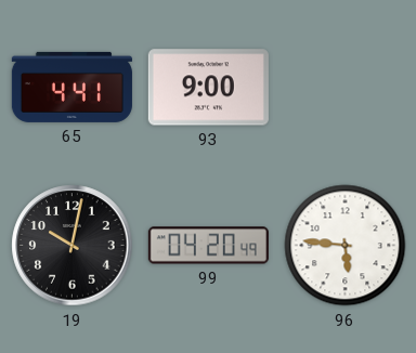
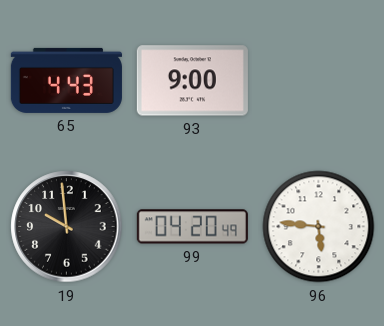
65: 4:41 -> 4:43
19: 10:02 -> 9:59
